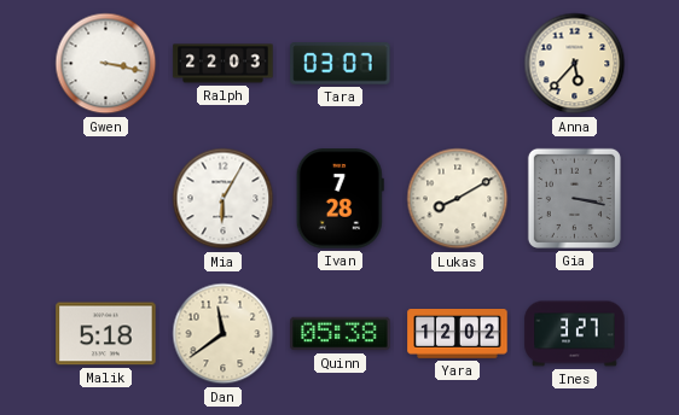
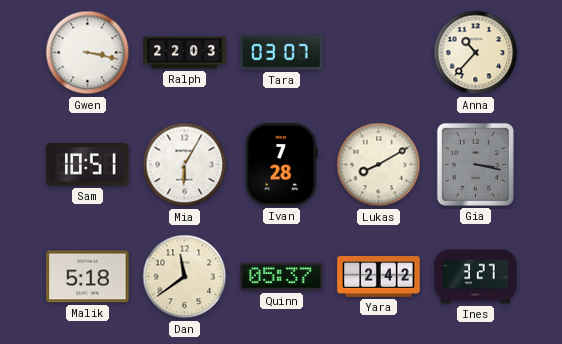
Anna: 5:37 -> 10:37
Sam: none -> 10:51
Quinn: 05:38 -> 05:37
Yara: 12:02 -> 2:42
